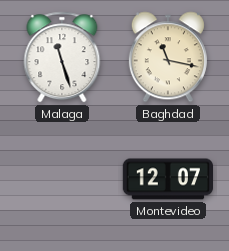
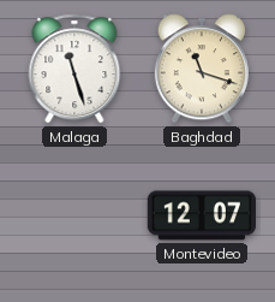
Baghdad: 11:17 -> 11:18
